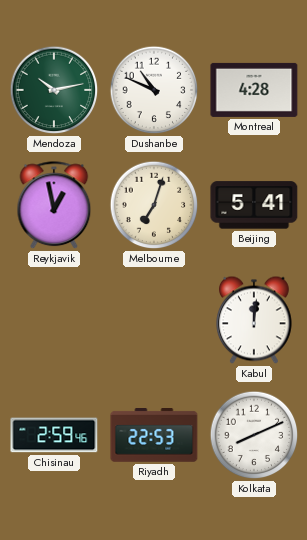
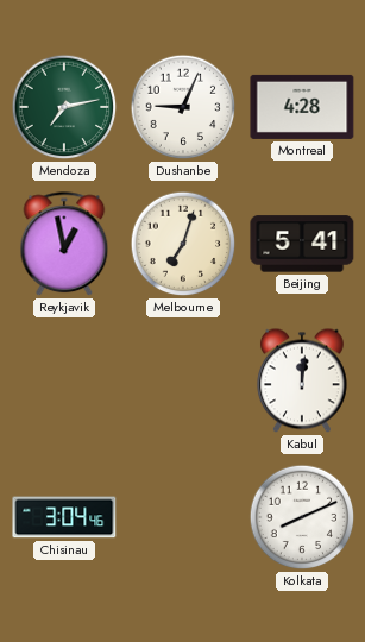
Mendoza: 10:13 -> 7:13
Dushanbe: 10:49 -> 9:04
Chisinau: 2:59 -> 3:04
Riyadh: 22:53 -> none
